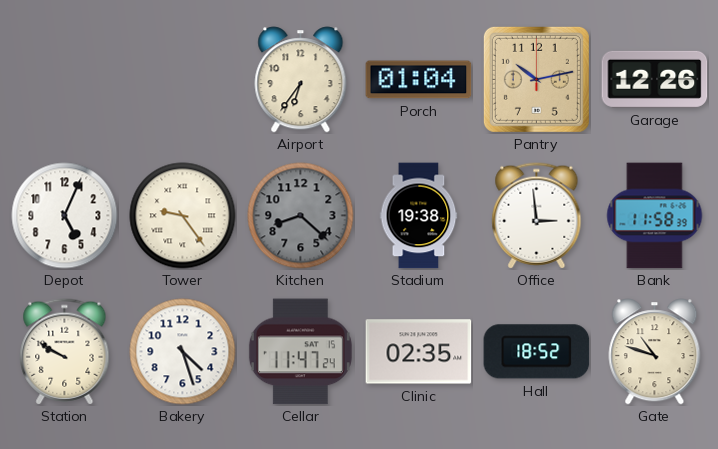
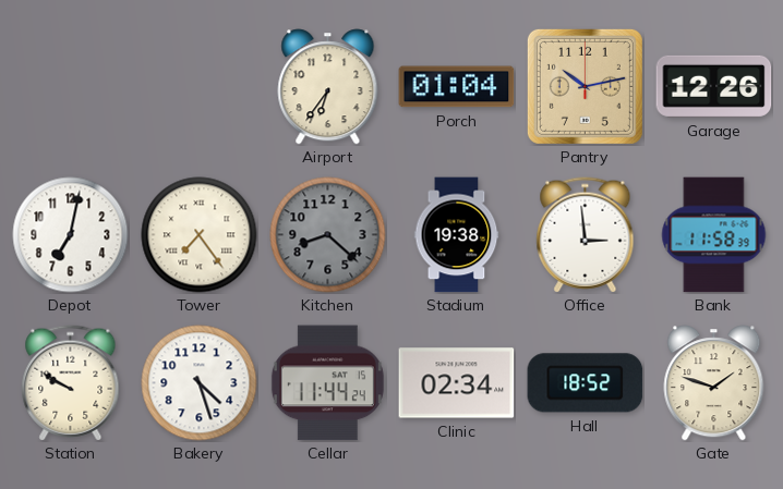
Depot: 5:04 -> 7:02
Tower: 9:24 -> 7:24
Cellar: 11:47 -> 11:44
Clinic: 02:35 -> 02:34
Gate: 10:48 -> 1:48
